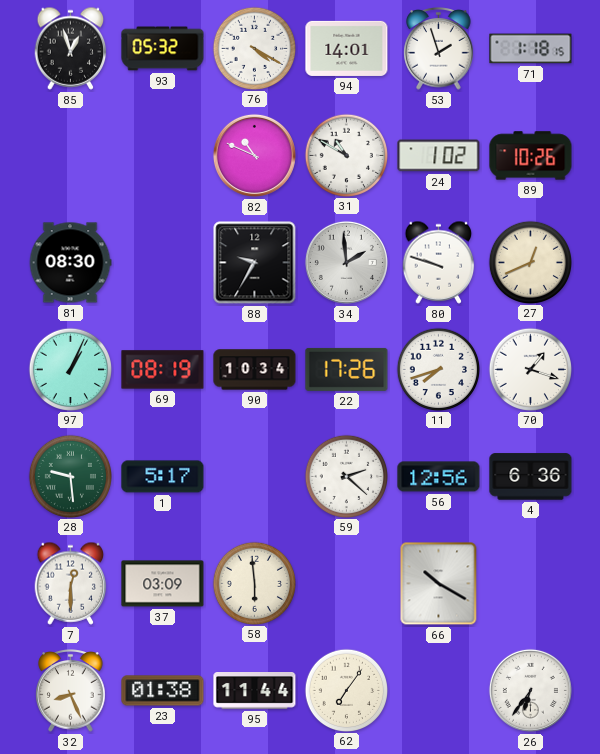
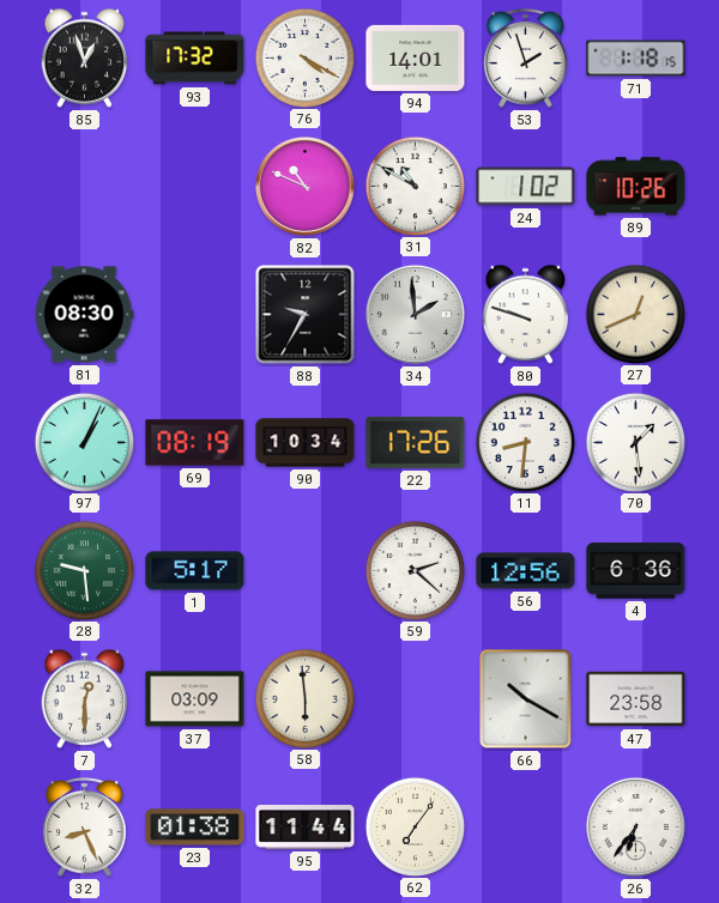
93: 05:32 -> 17:32
11: 7:42 -> 8:31
70: 1:18 -> 1:29
47: none -> 23:58
